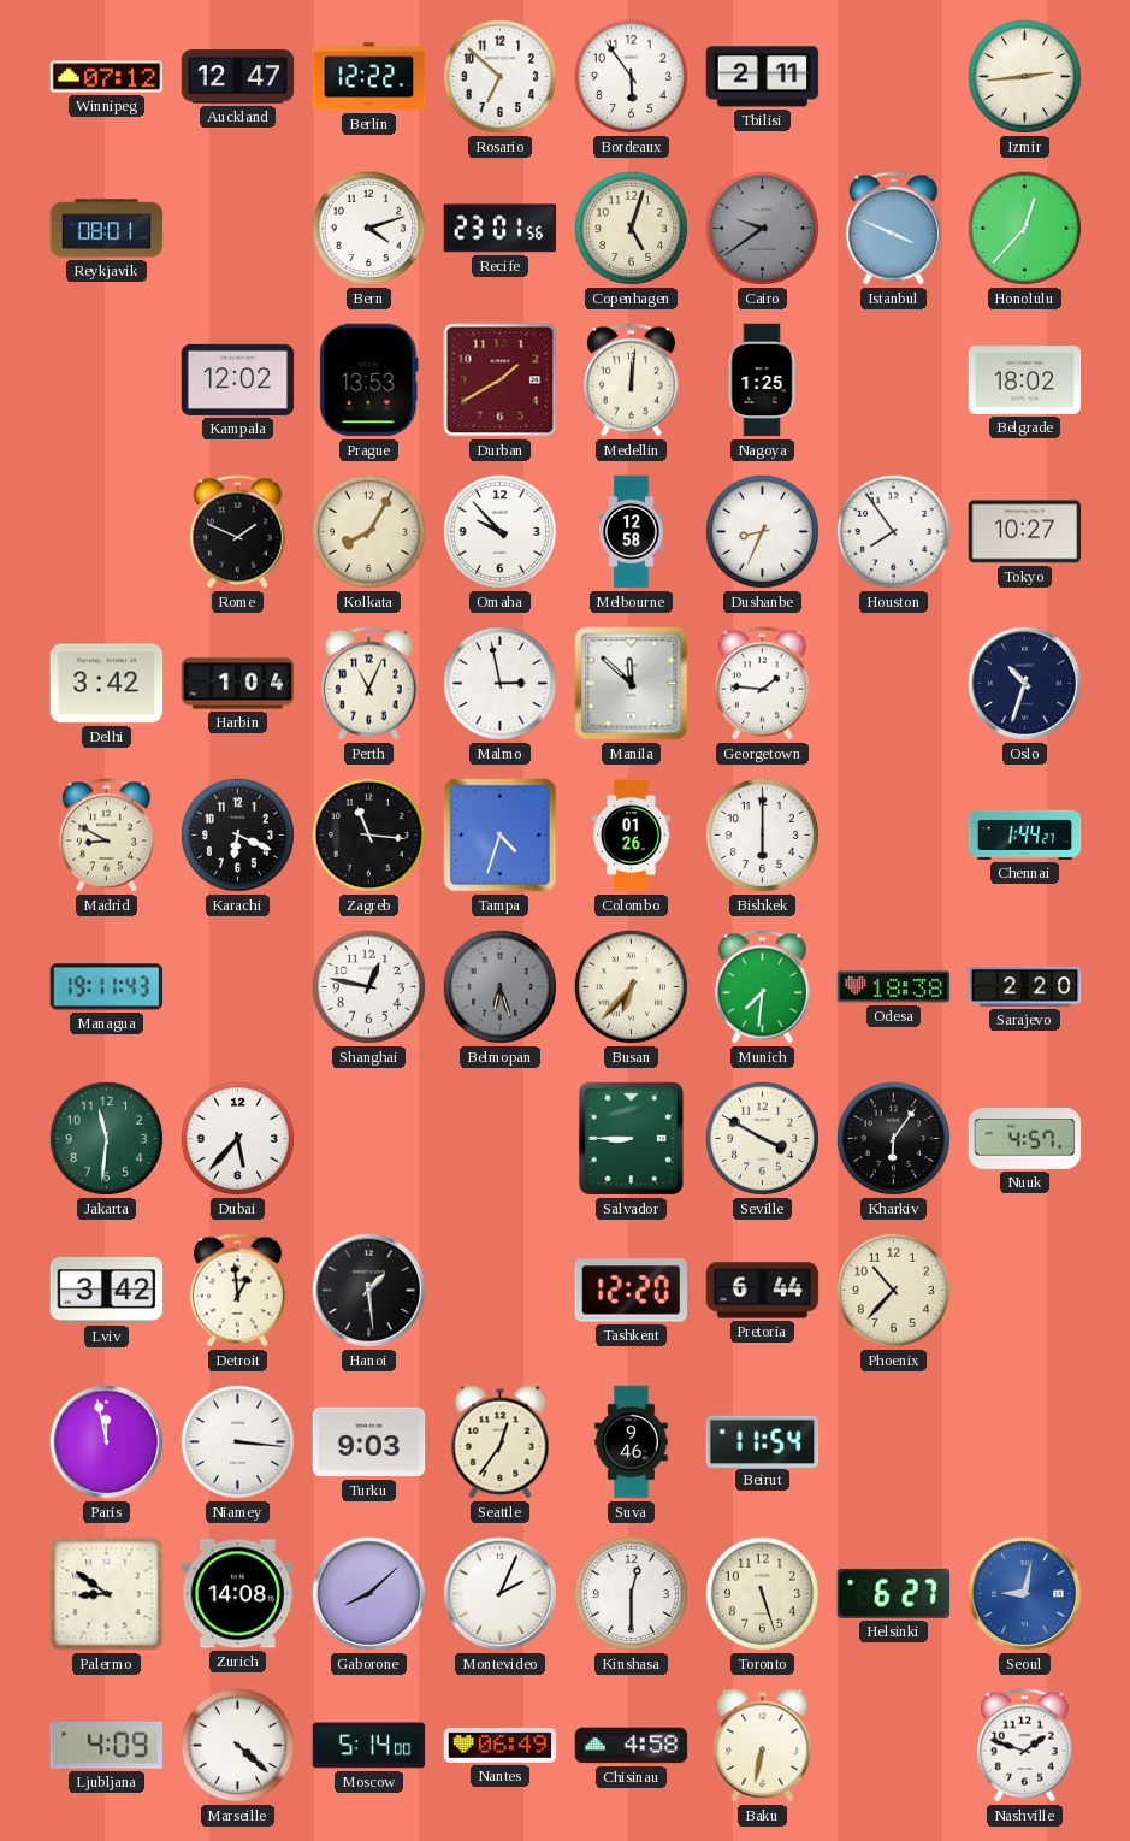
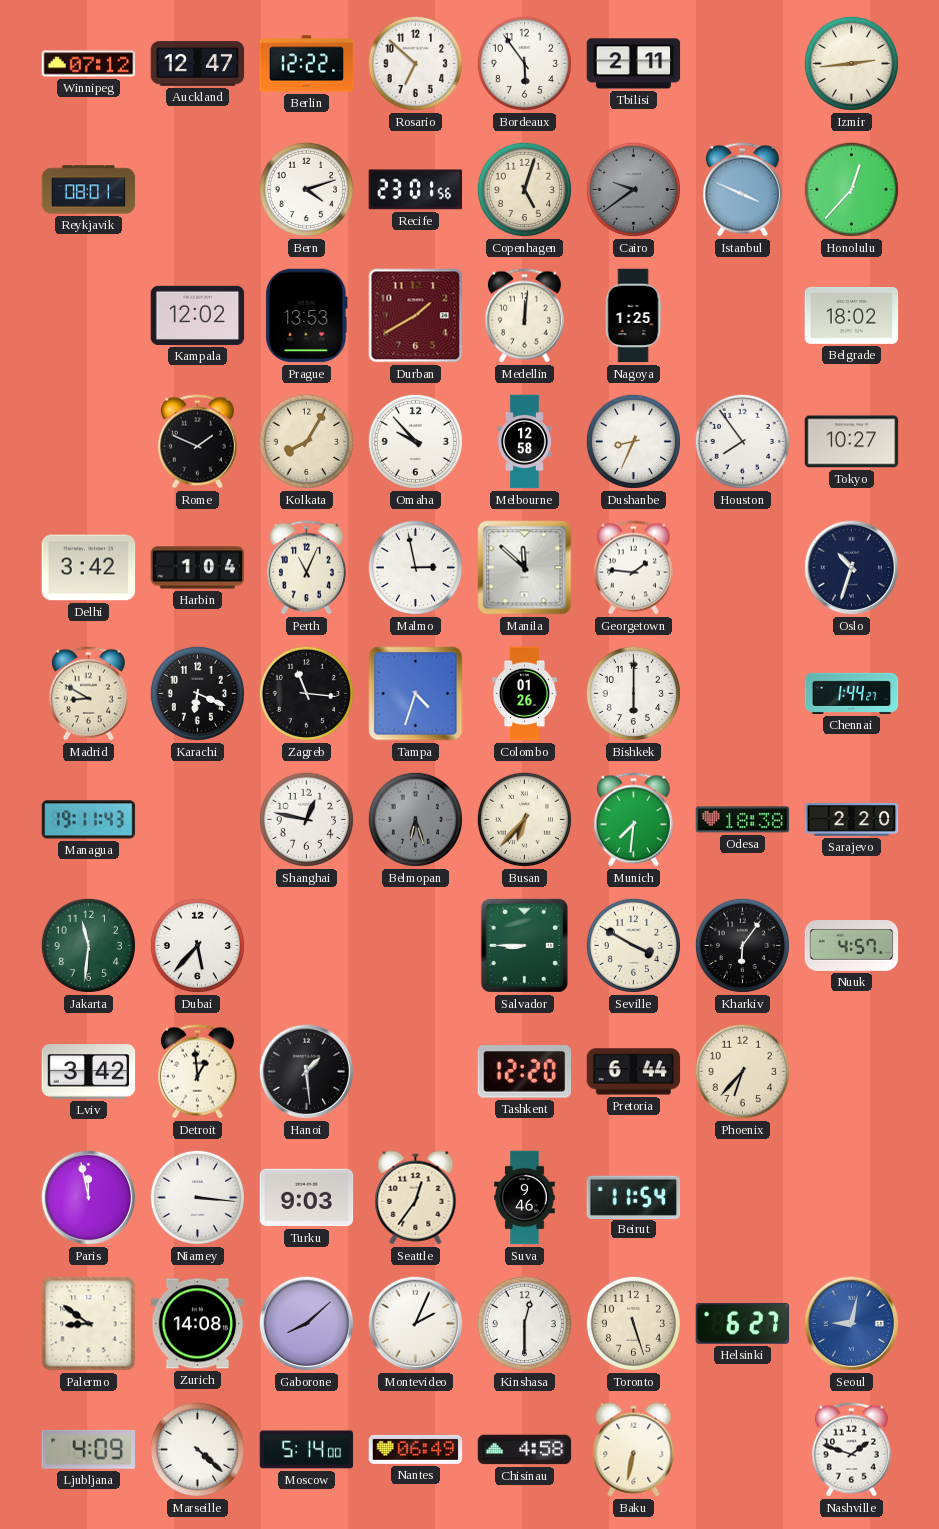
Phoenix: 10:37 -> 6:37
